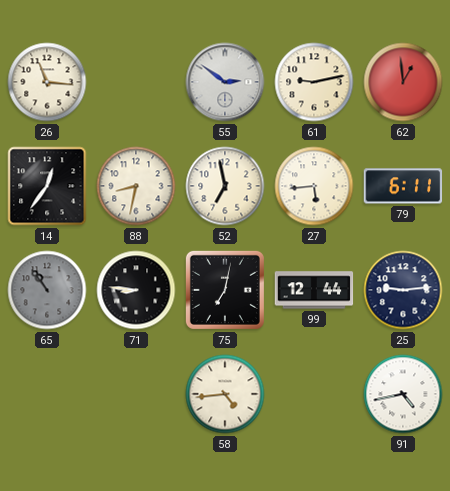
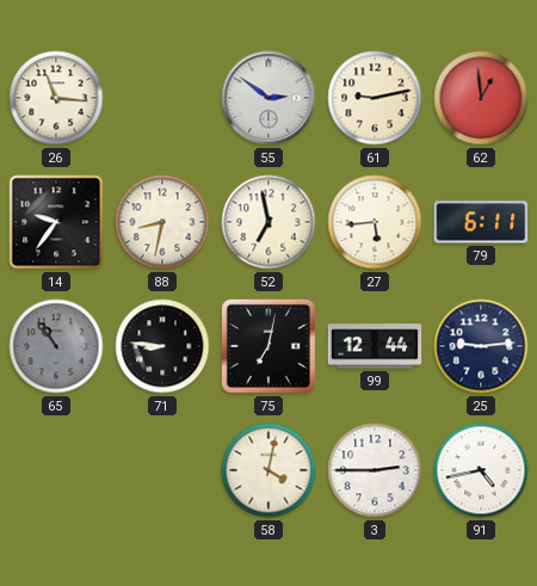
14: 12:36 -> 9:36
58: 4:44 -> 4:02
3: none -> 2:45
